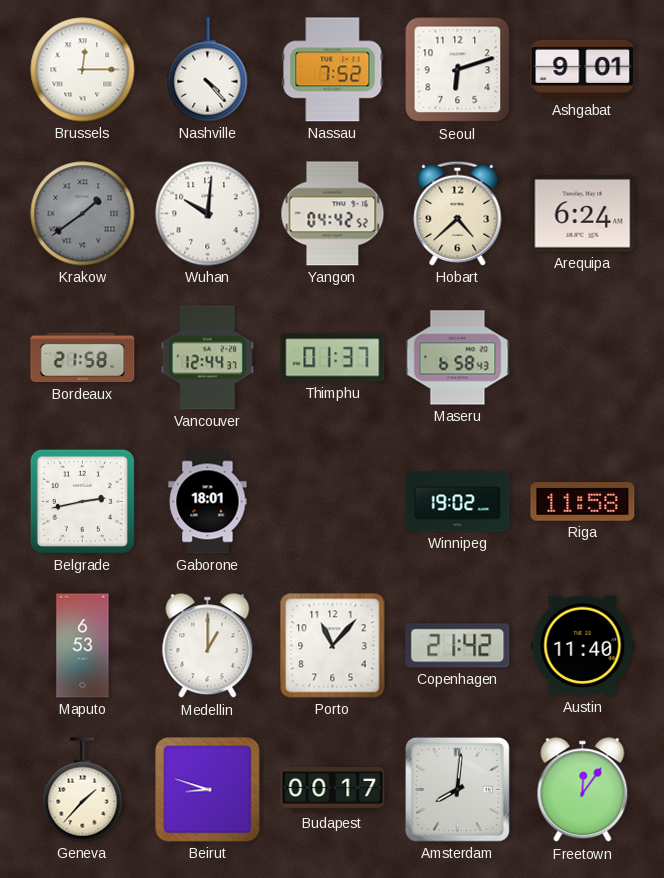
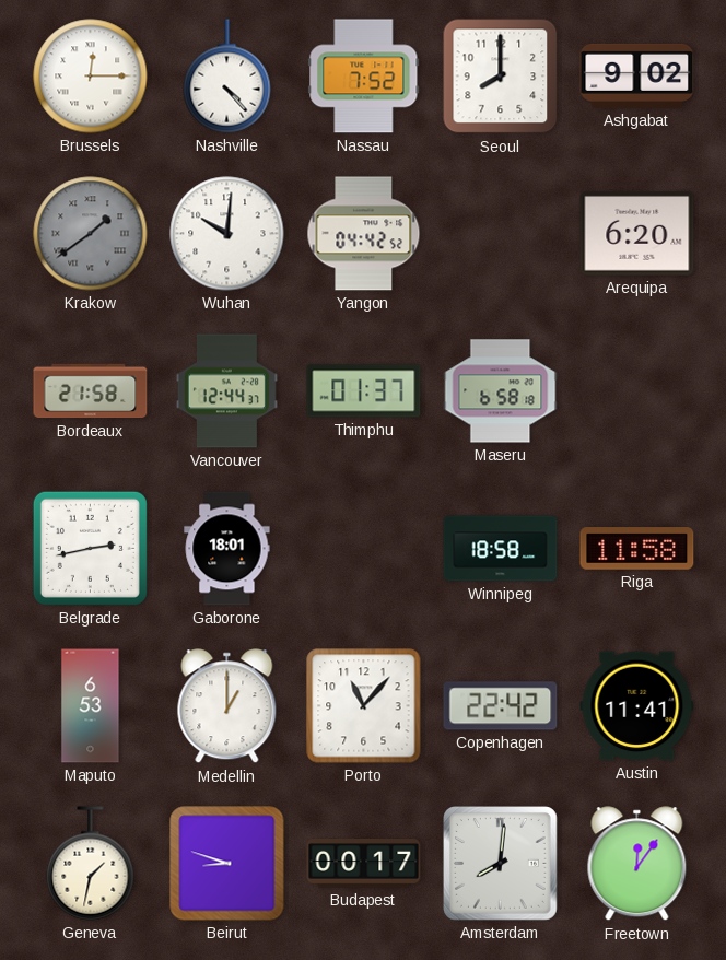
Seoul: 6:12 -> 8:00
Ashgabat: 9:01 -> 9:02
Hobart: 4:38 -> none
Arequipa: 6:24 -> 6:20
Maseru: 6:58:43 -> 6:58:18
Winnipeg: 19:02 -> 18:58
Copenhagen: 21:42 -> 22:42
Austin: 11:40 -> 11:41
Geneva: 1:37 -> 1:32
